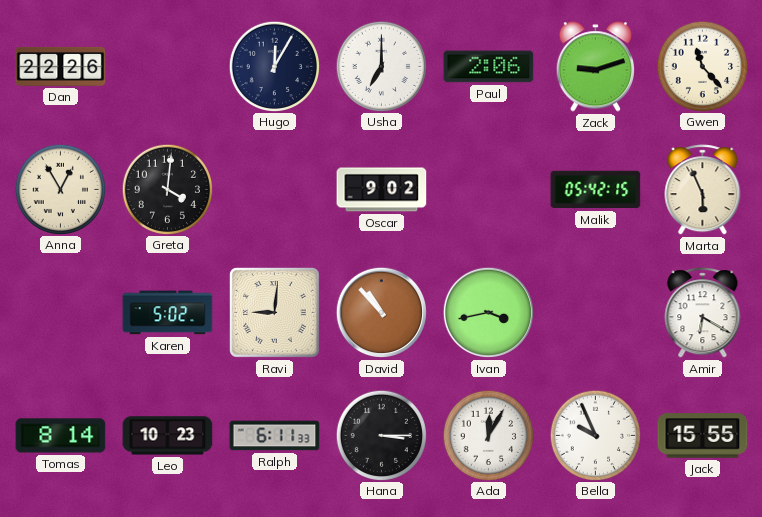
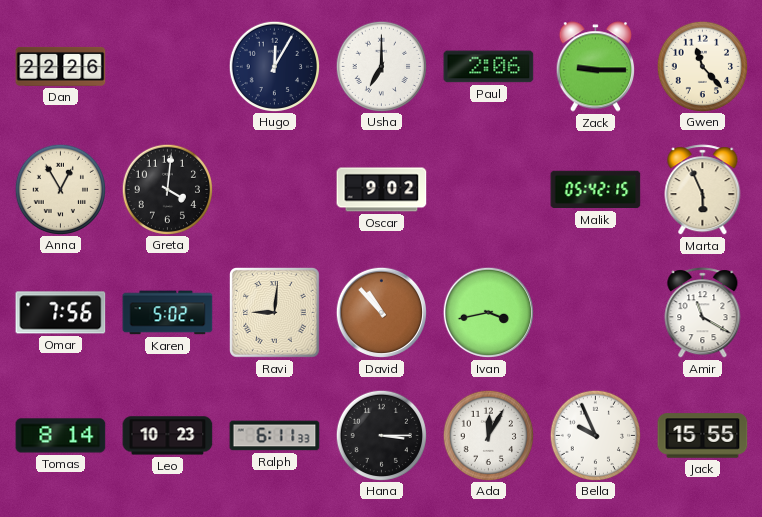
Zack: 9:12 -> 9:15
Omar: none -> 7:56
Amir: 6:20 -> 11:20
